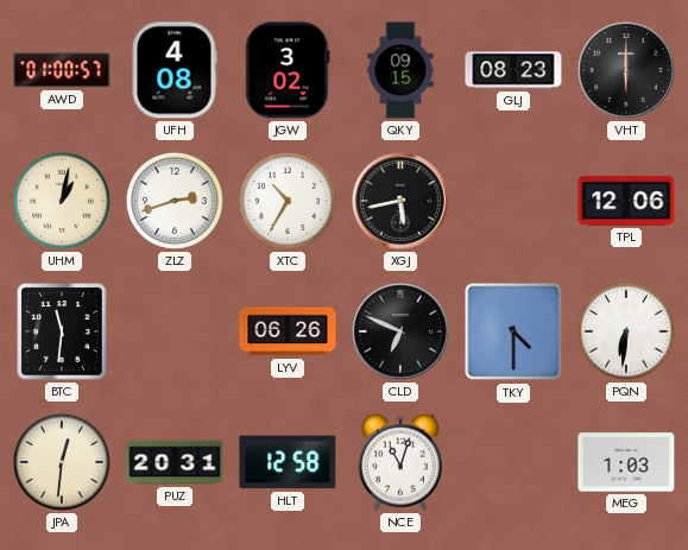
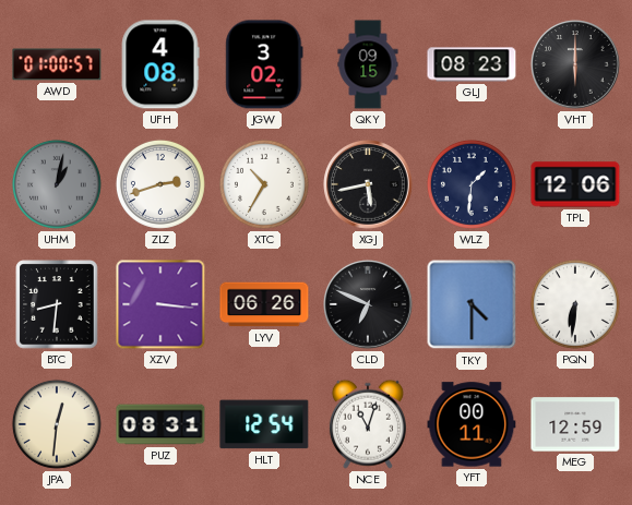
UHM dial: cream -> grey
WLZ: none -> 1:31
BTC: 11:31 -> 8:31
XZV: none -> 3:16
PUZ: 20:31 -> 08:31
HLT: 12:58 -> 12:54
YFT: none -> 00:11
MEG: 1:03 -> 12:59
